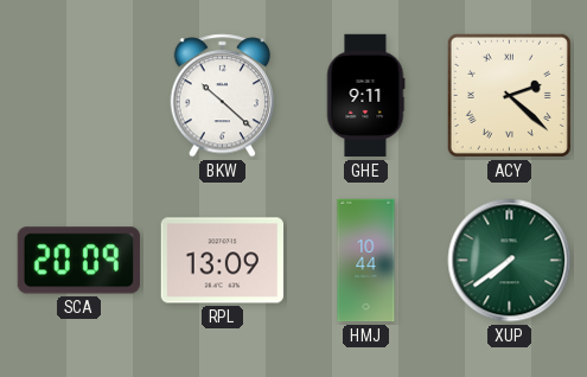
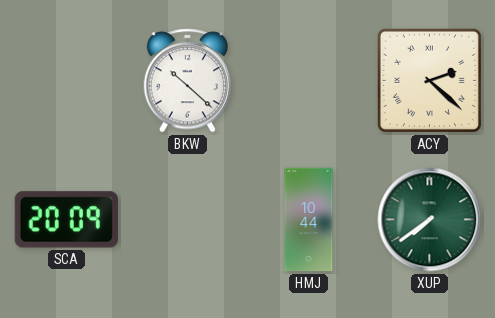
GHE: 9:11 -> none
RPL: 13:09 -> none
